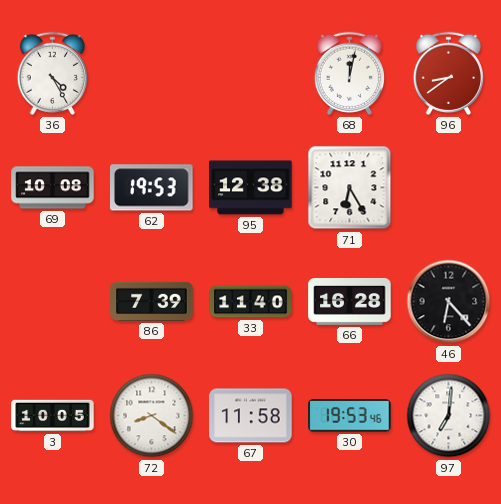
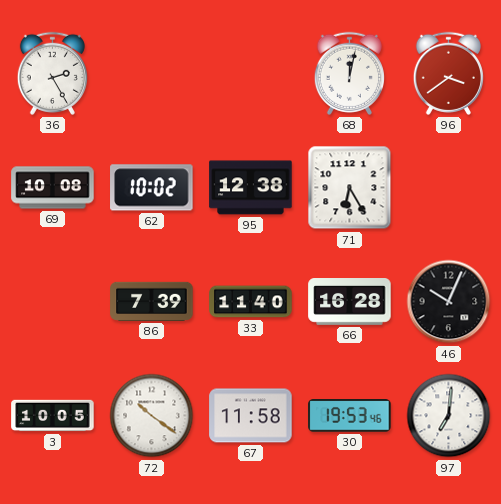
36: 4:25 -> 2:25
96: 8:39 -> 3:39
62: 19:53 -> 10:02
46: 6:23 -> 10:04
72: 8:21 -> 10:21
